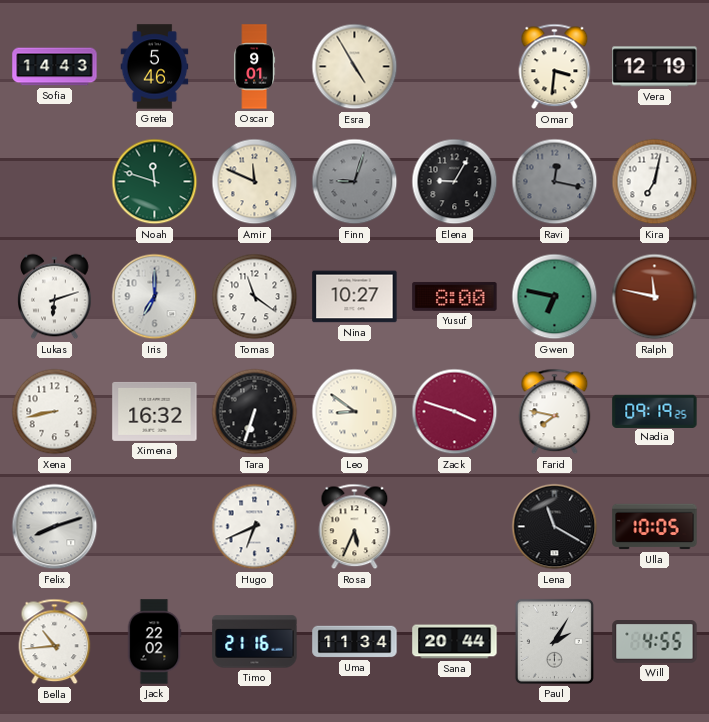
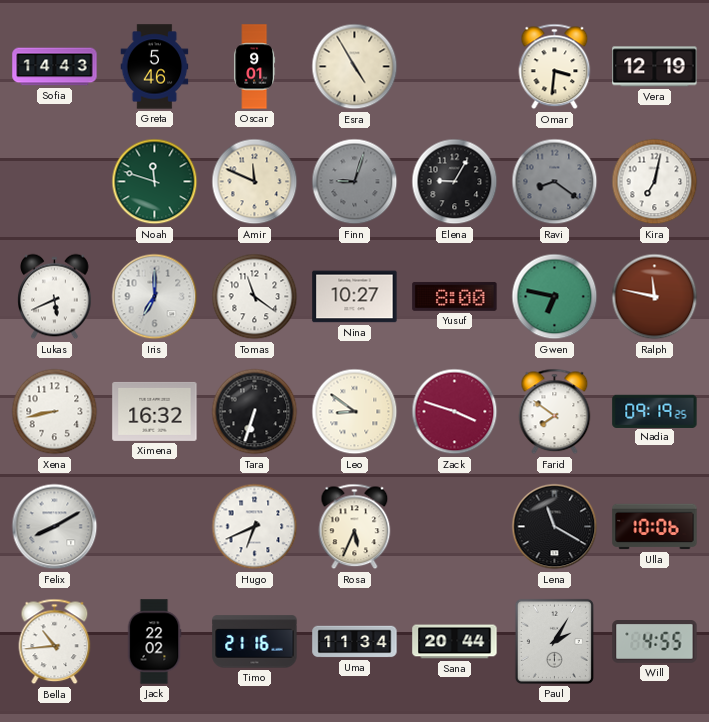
Ravi: 12:17 -> 8:21
Lukas: 6:12 -> 5:41
Farid: 7:47 -> 7:51
Felix: 8:12 -> 8:10
Ulla: 10:05 -> 10:06
